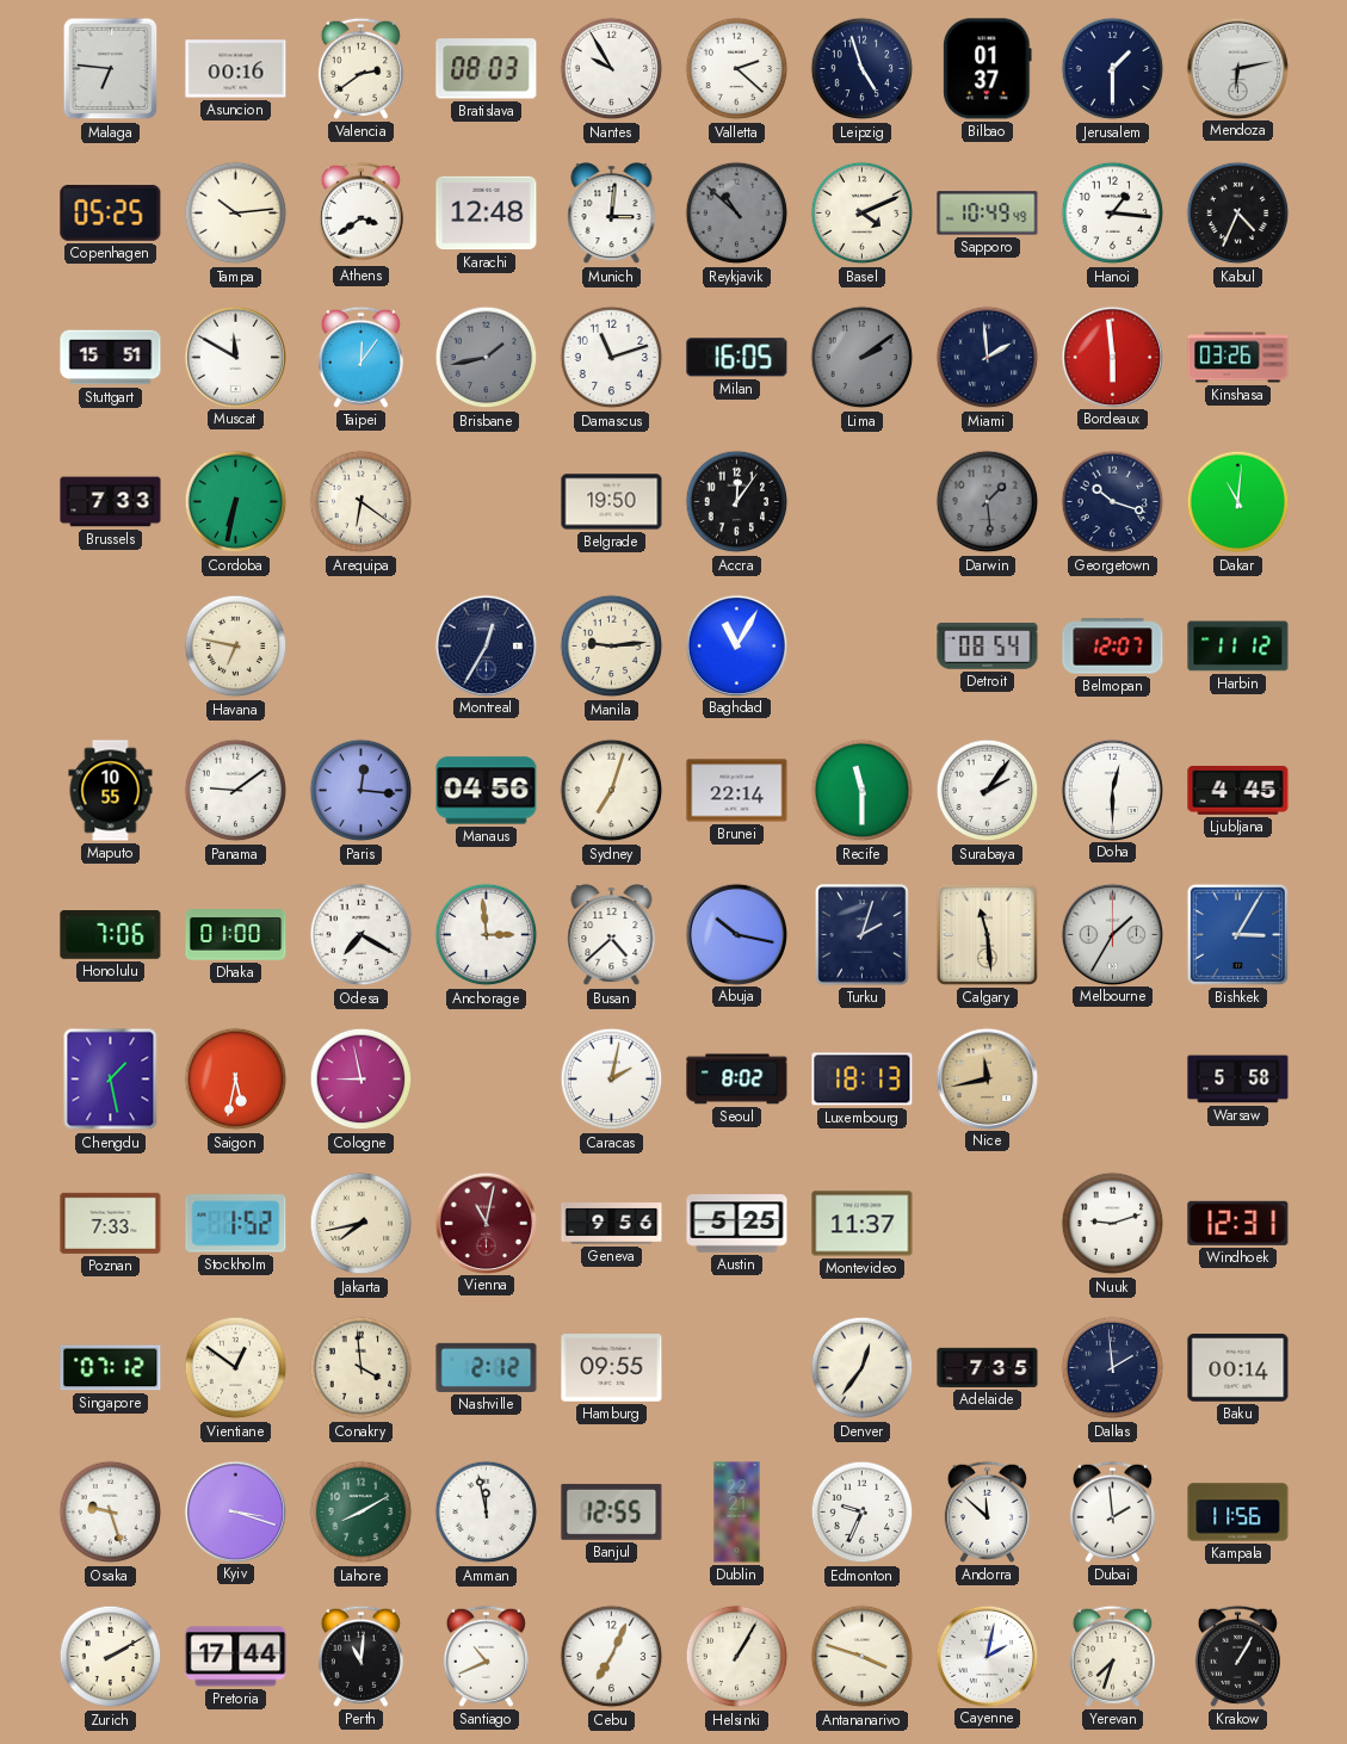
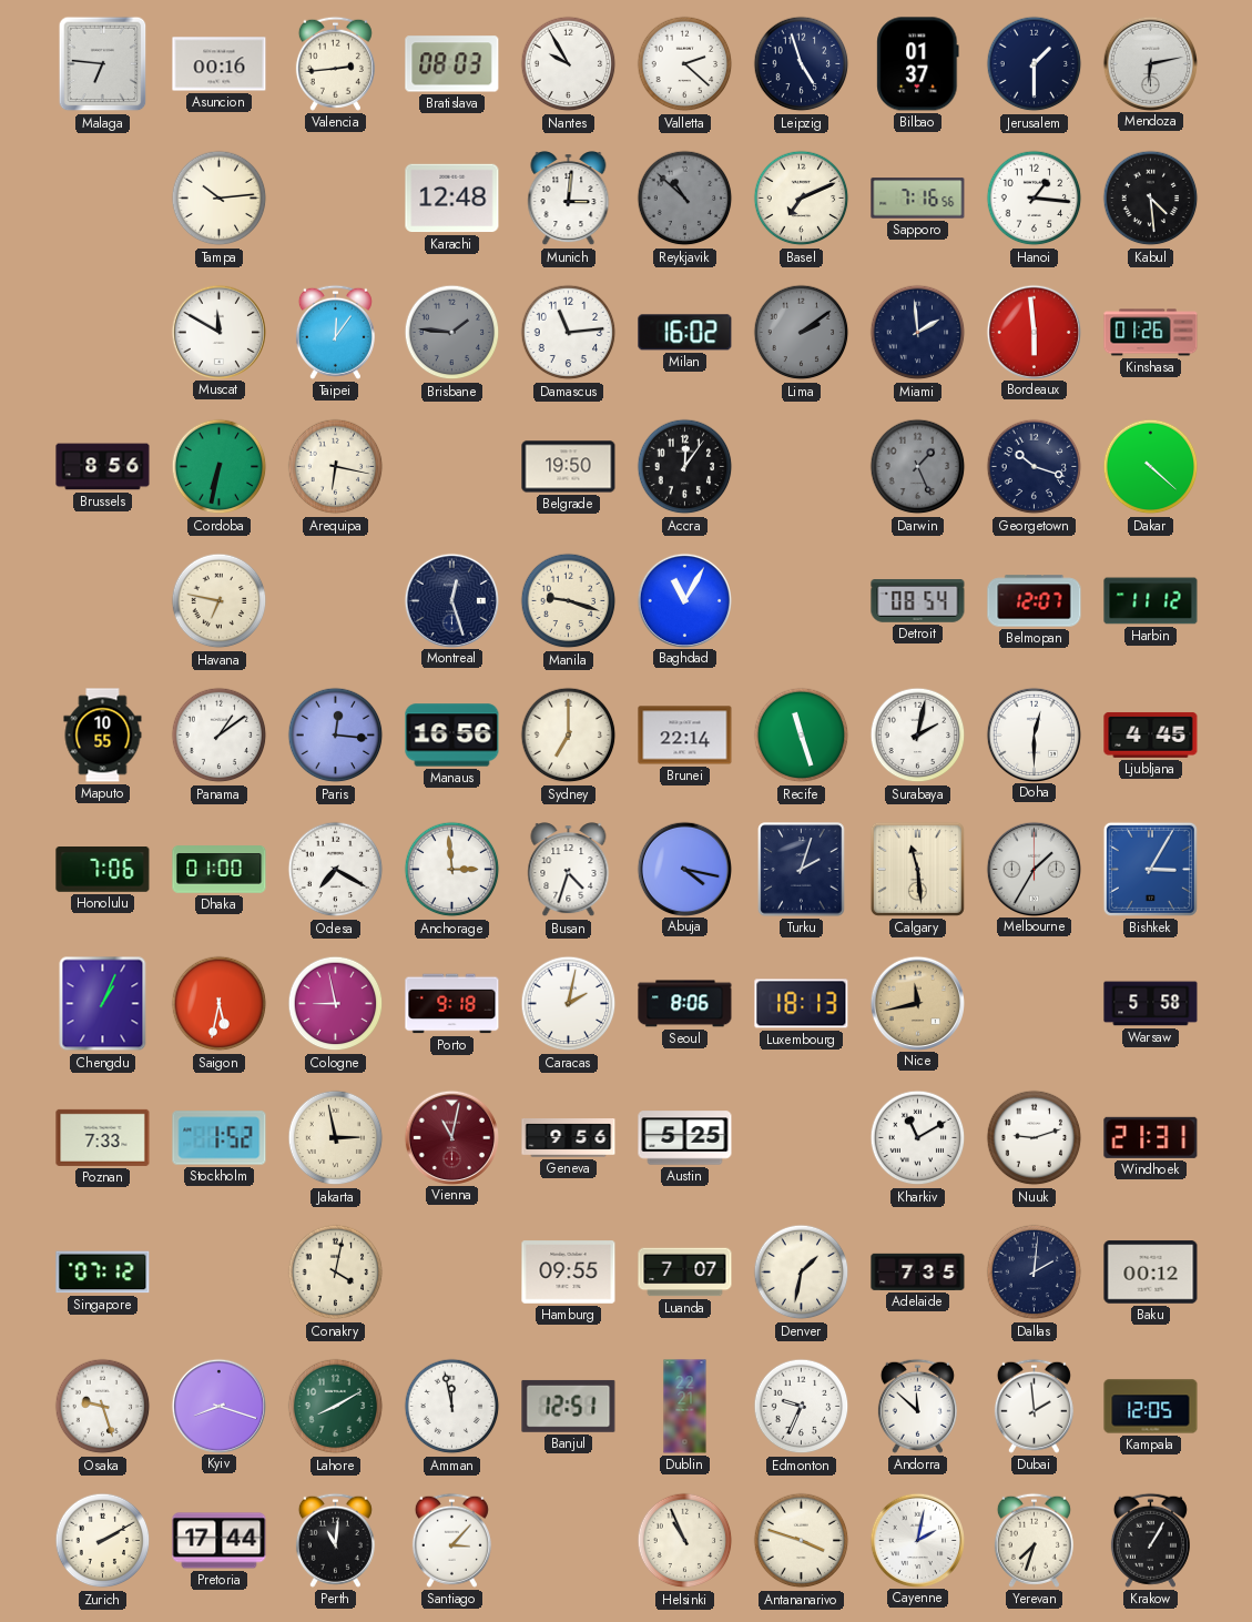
Valencia: 2:39 -> 2:44
Copenhagen: 05:25 -> none
Athens: 3:39 -> none
Basel: 4:11 -> 7:11
Sapporo: 10:49 -> 7:16
Kabul: 4:34 -> 4:29
Stuttgart: 15:51 -> none
Brisbane: 1:43 -> 1:46
Damascus: 11:12 -> 11:14
Milan: 16:05 -> 16:02
Kinshasa: 03:26 -> 01:26
Brussels: 7:33 -> 8:56
Arequipa: 6:21 -> 6:17
Darwin: 1:29 -> 1:26
Dakar: 11:01 -> 4:22
Montreal: 12:35 -> 12:27
Manila: 9:14 -> 9:18
Panama: 9:09 -> 1:09
Manaus: 04:56 -> 16:56
Sydney: 7:03 -> 7:00
Recife: 11:30 -> 11:27
Surabaya: 2:06 -> 2:02
Busan: 4:38 -> 4:33
Abuja: 10:17 -> 4:17
Chengdu: 1:28 -> 1:04
Porto: none -> 9:18
Seoul: 8:02 -> 8:06
Jakarta: 7:43 -> 2:58
Montevideo: 11:37 -> none
Kharkiv: none -> 11:10
Windhoek: 12:31 -> 21:31
Vientiane: 12:51 -> none
Conakry: 3:59 -> 4:02
Nashville: 2:12 -> none
Luanda: none -> 7:07
Denver: 12:36 -> 1:32
Dallas: 1:59 -> 2:01
Baku: 00:14 -> 00:12
Kyiv: 3:18 -> 8:18
Banjul: 12:55 -> 12:51
Kampala: 11:56 -> 12:05
Santiago: 10:41 -> 3:07
Cebu: 7:04 -> none
Helsinki: 1:05 -> 10:56
